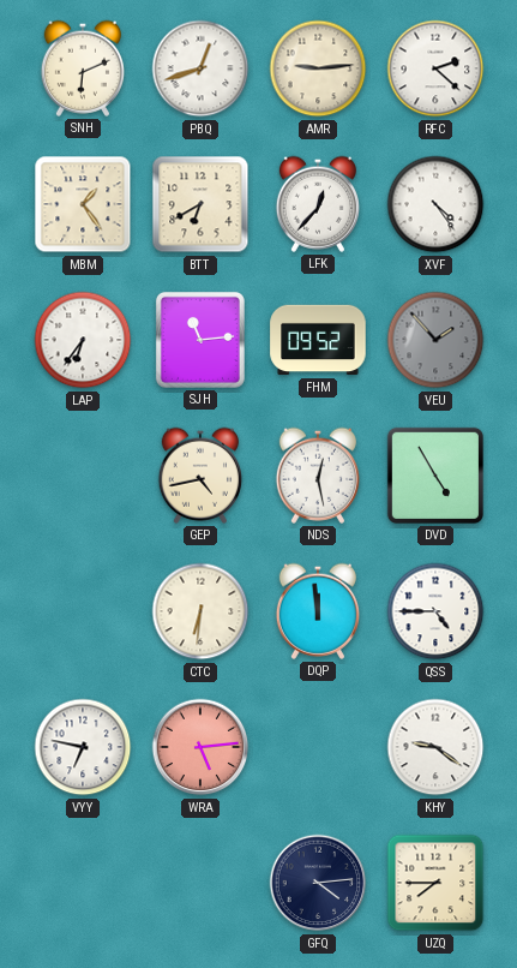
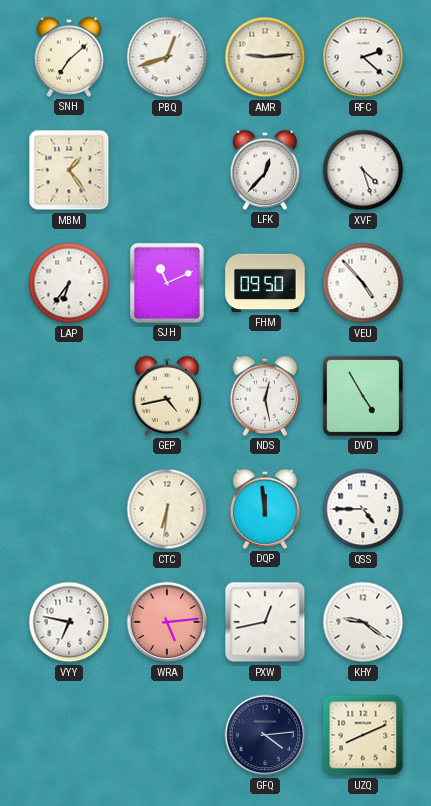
SNH: 6:11 -> 7:08
BTT: 6:40 -> none
XVF: 4:24 -> 4:27
SJH: 11:14 -> 11:11
FHM: 09:52 -> 09:50
VEU: 1:53 -> 4:53
VEU dial: grey -> white
PXW: none -> 12:43
UZQ: 7:45 -> 8:11
